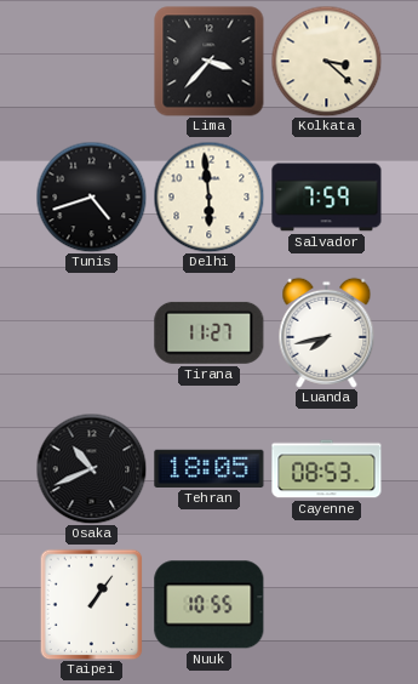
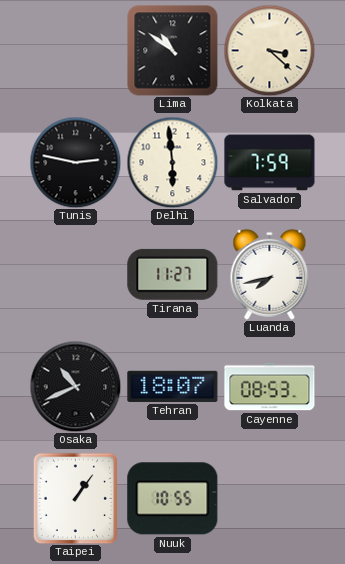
Lima: 3:37 -> 10:51
Tunis: 4:42 -> 2:47
Tehran: 18:05 -> 18:07
